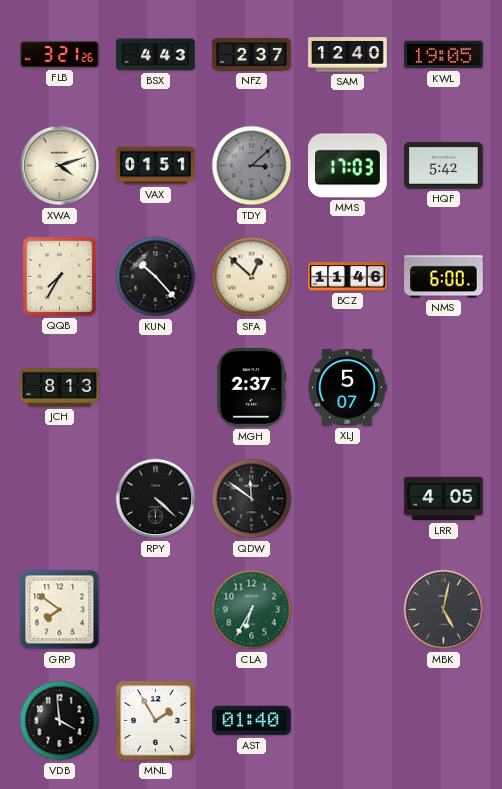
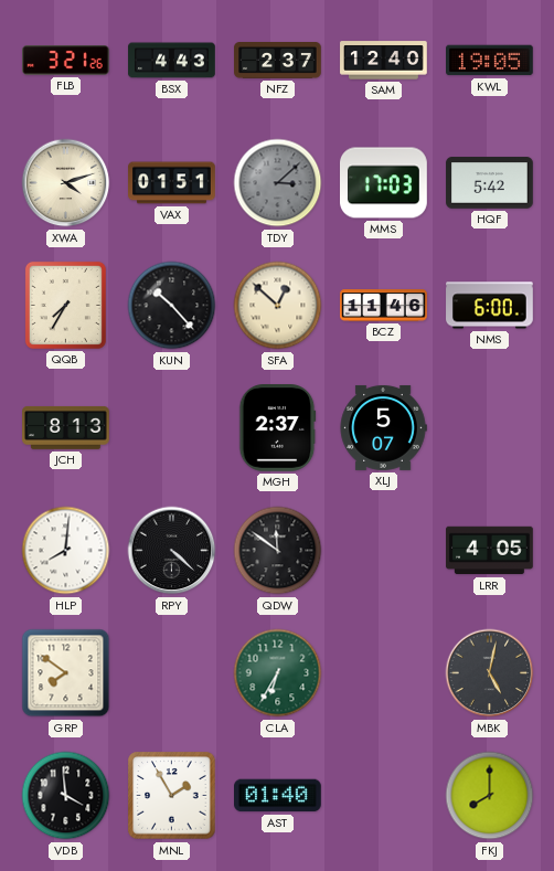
HLP: none -> 8:01
FKJ: none -> 8:00
